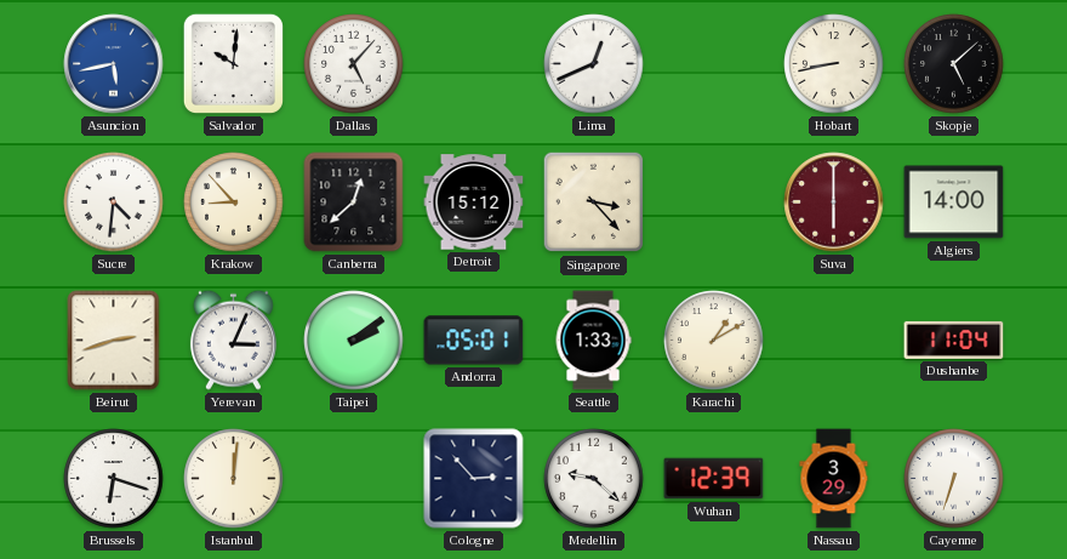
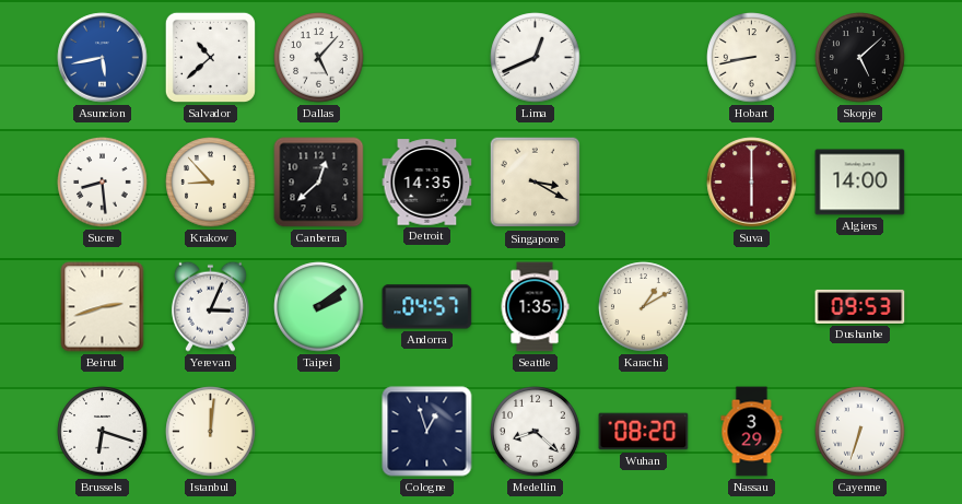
Salvador: 10:01 -> 10:38
Sucre: 4:31 -> 8:29
Detroit: 15:12 -> 14:35
Singapore: 3:23 -> 3:20
Andorra: 05:01 -> 04:57
Seattle: 1:33 -> 1:35
Dushanbe: 11:04 -> 09:53
Cologne: 2:53 -> 12:57
Medellin: 9:22 -> 8:22
Wuhan: 12:39 -> 08:20
